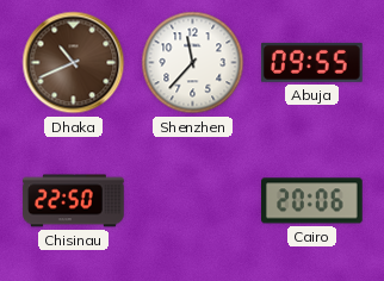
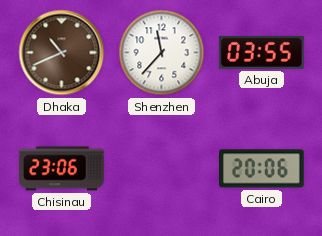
Abuja: 09:55 -> 03:55
Chisinau: 22:50 -> 23:06
